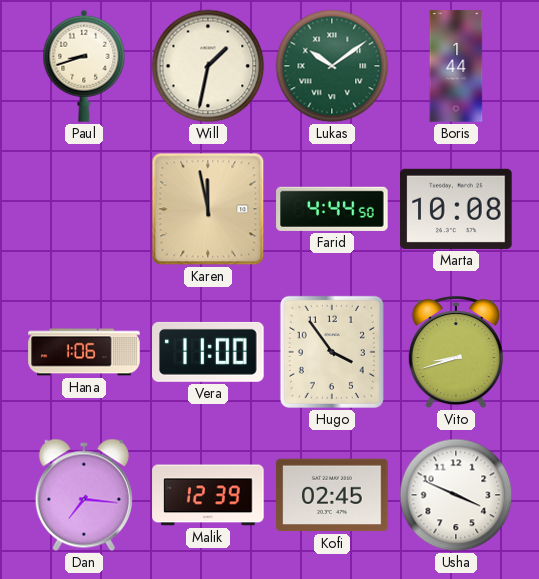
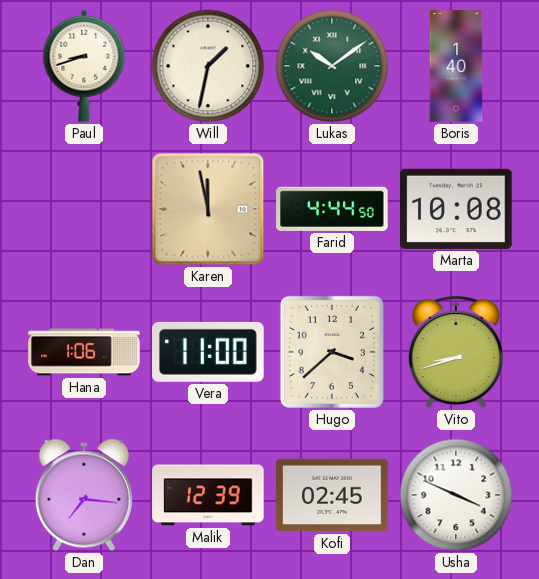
Boris: 1:44 -> 1:40
Hugo: 3:54 -> 3:38
